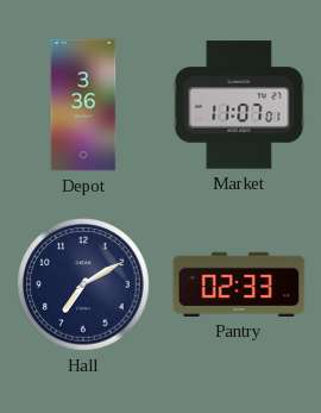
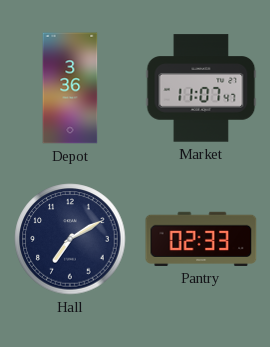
Market: 11:07:01 -> 11:07:47
